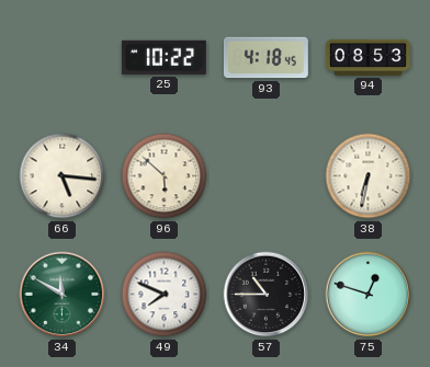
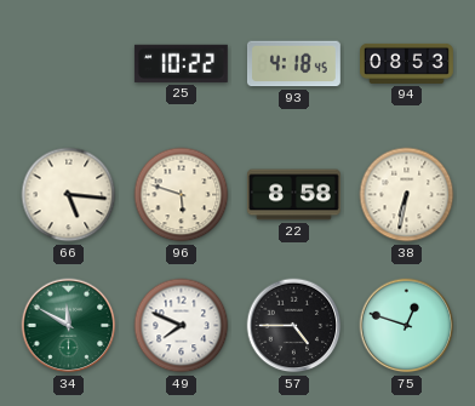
96: 5:52 -> 5:48
22: none -> 8:58
57: 10:45 -> 4:45
